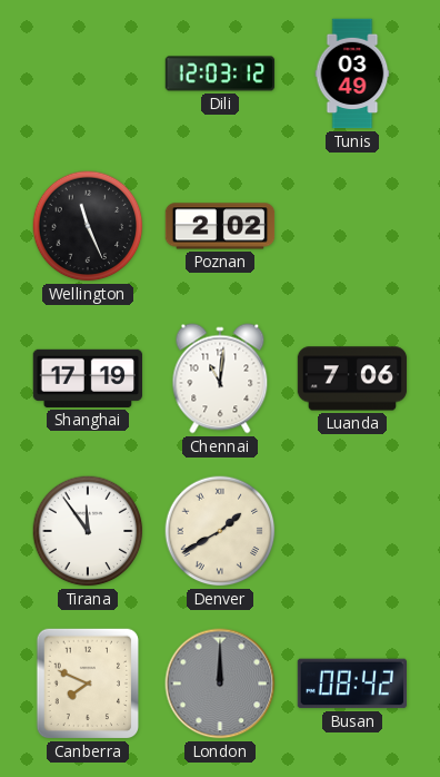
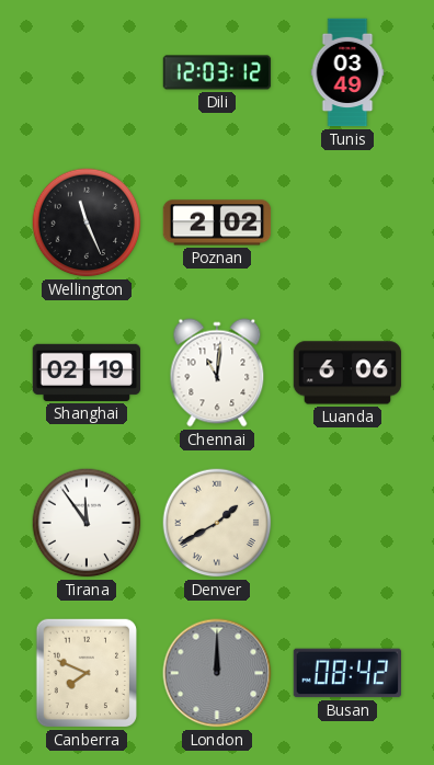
Shanghai: 17:19 -> 02:19
Luanda: 7:06 -> 6:06
